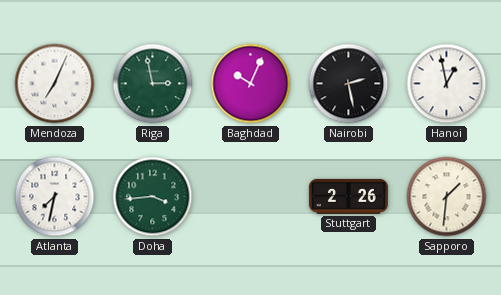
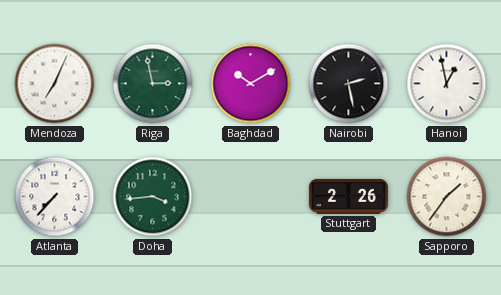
Baghdad: 10:04 -> 10:10
Atlanta: 7:32 -> 7:37
Sapporo: 1:31 -> 1:36
